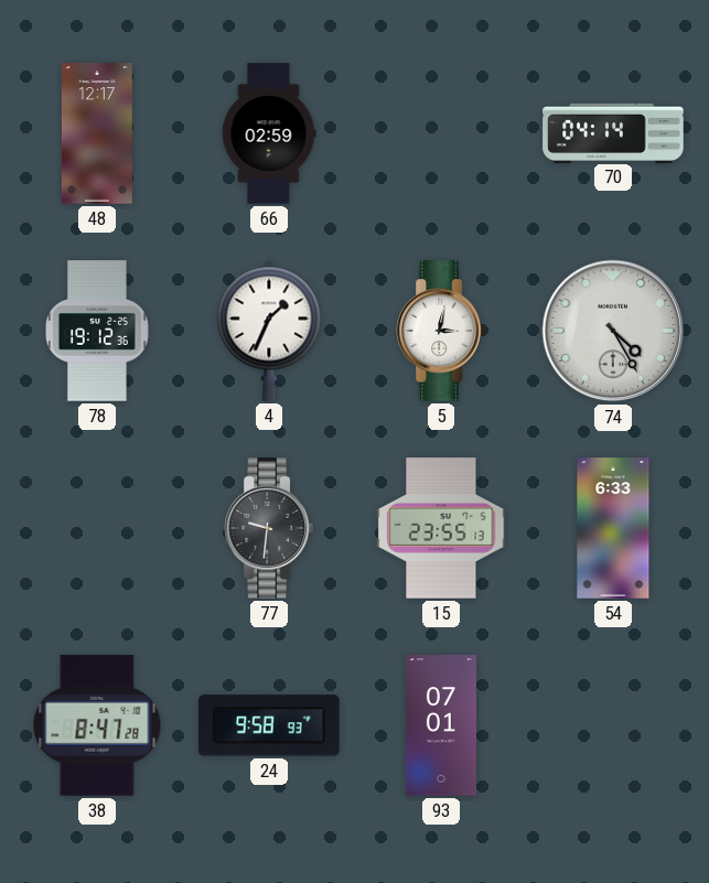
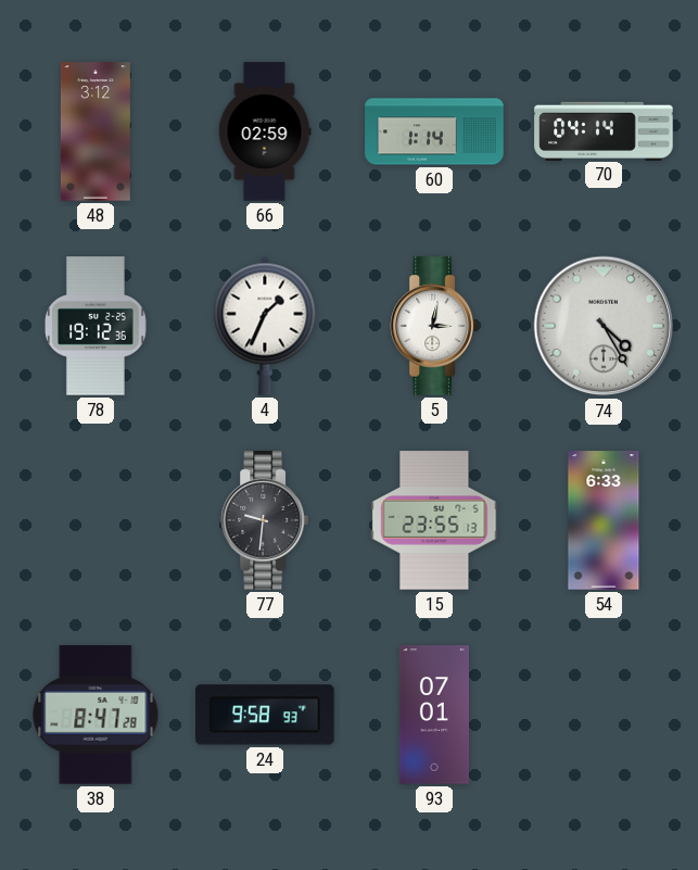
48: 12:17 -> 3:12
60: none -> 1:14
